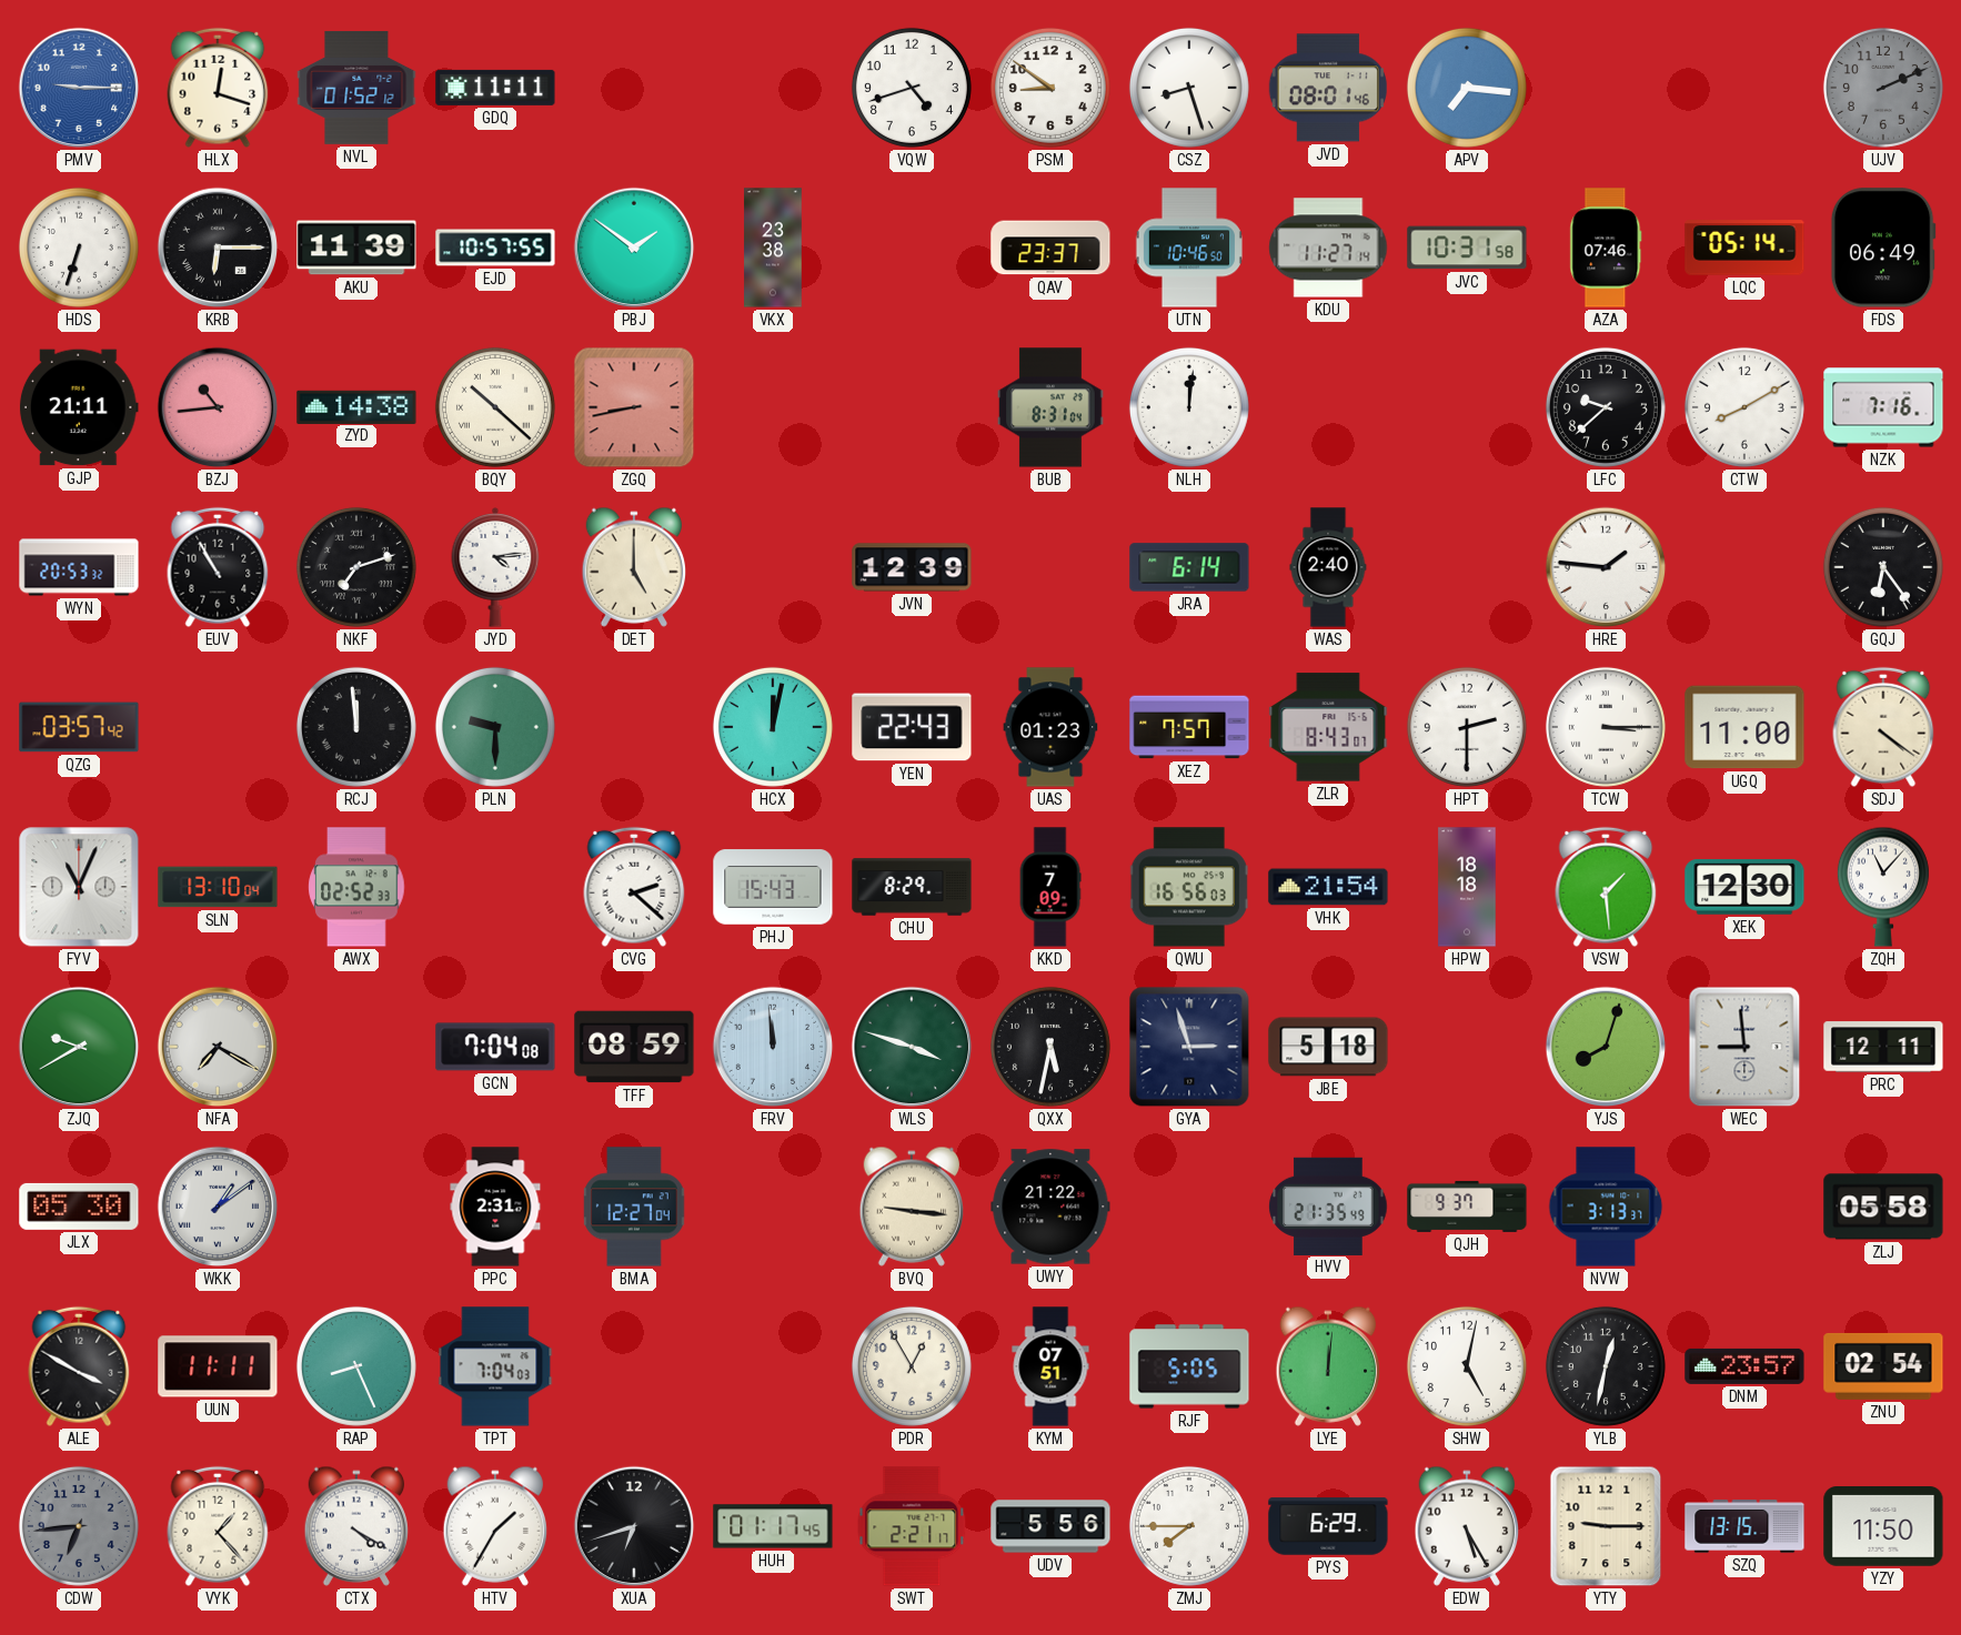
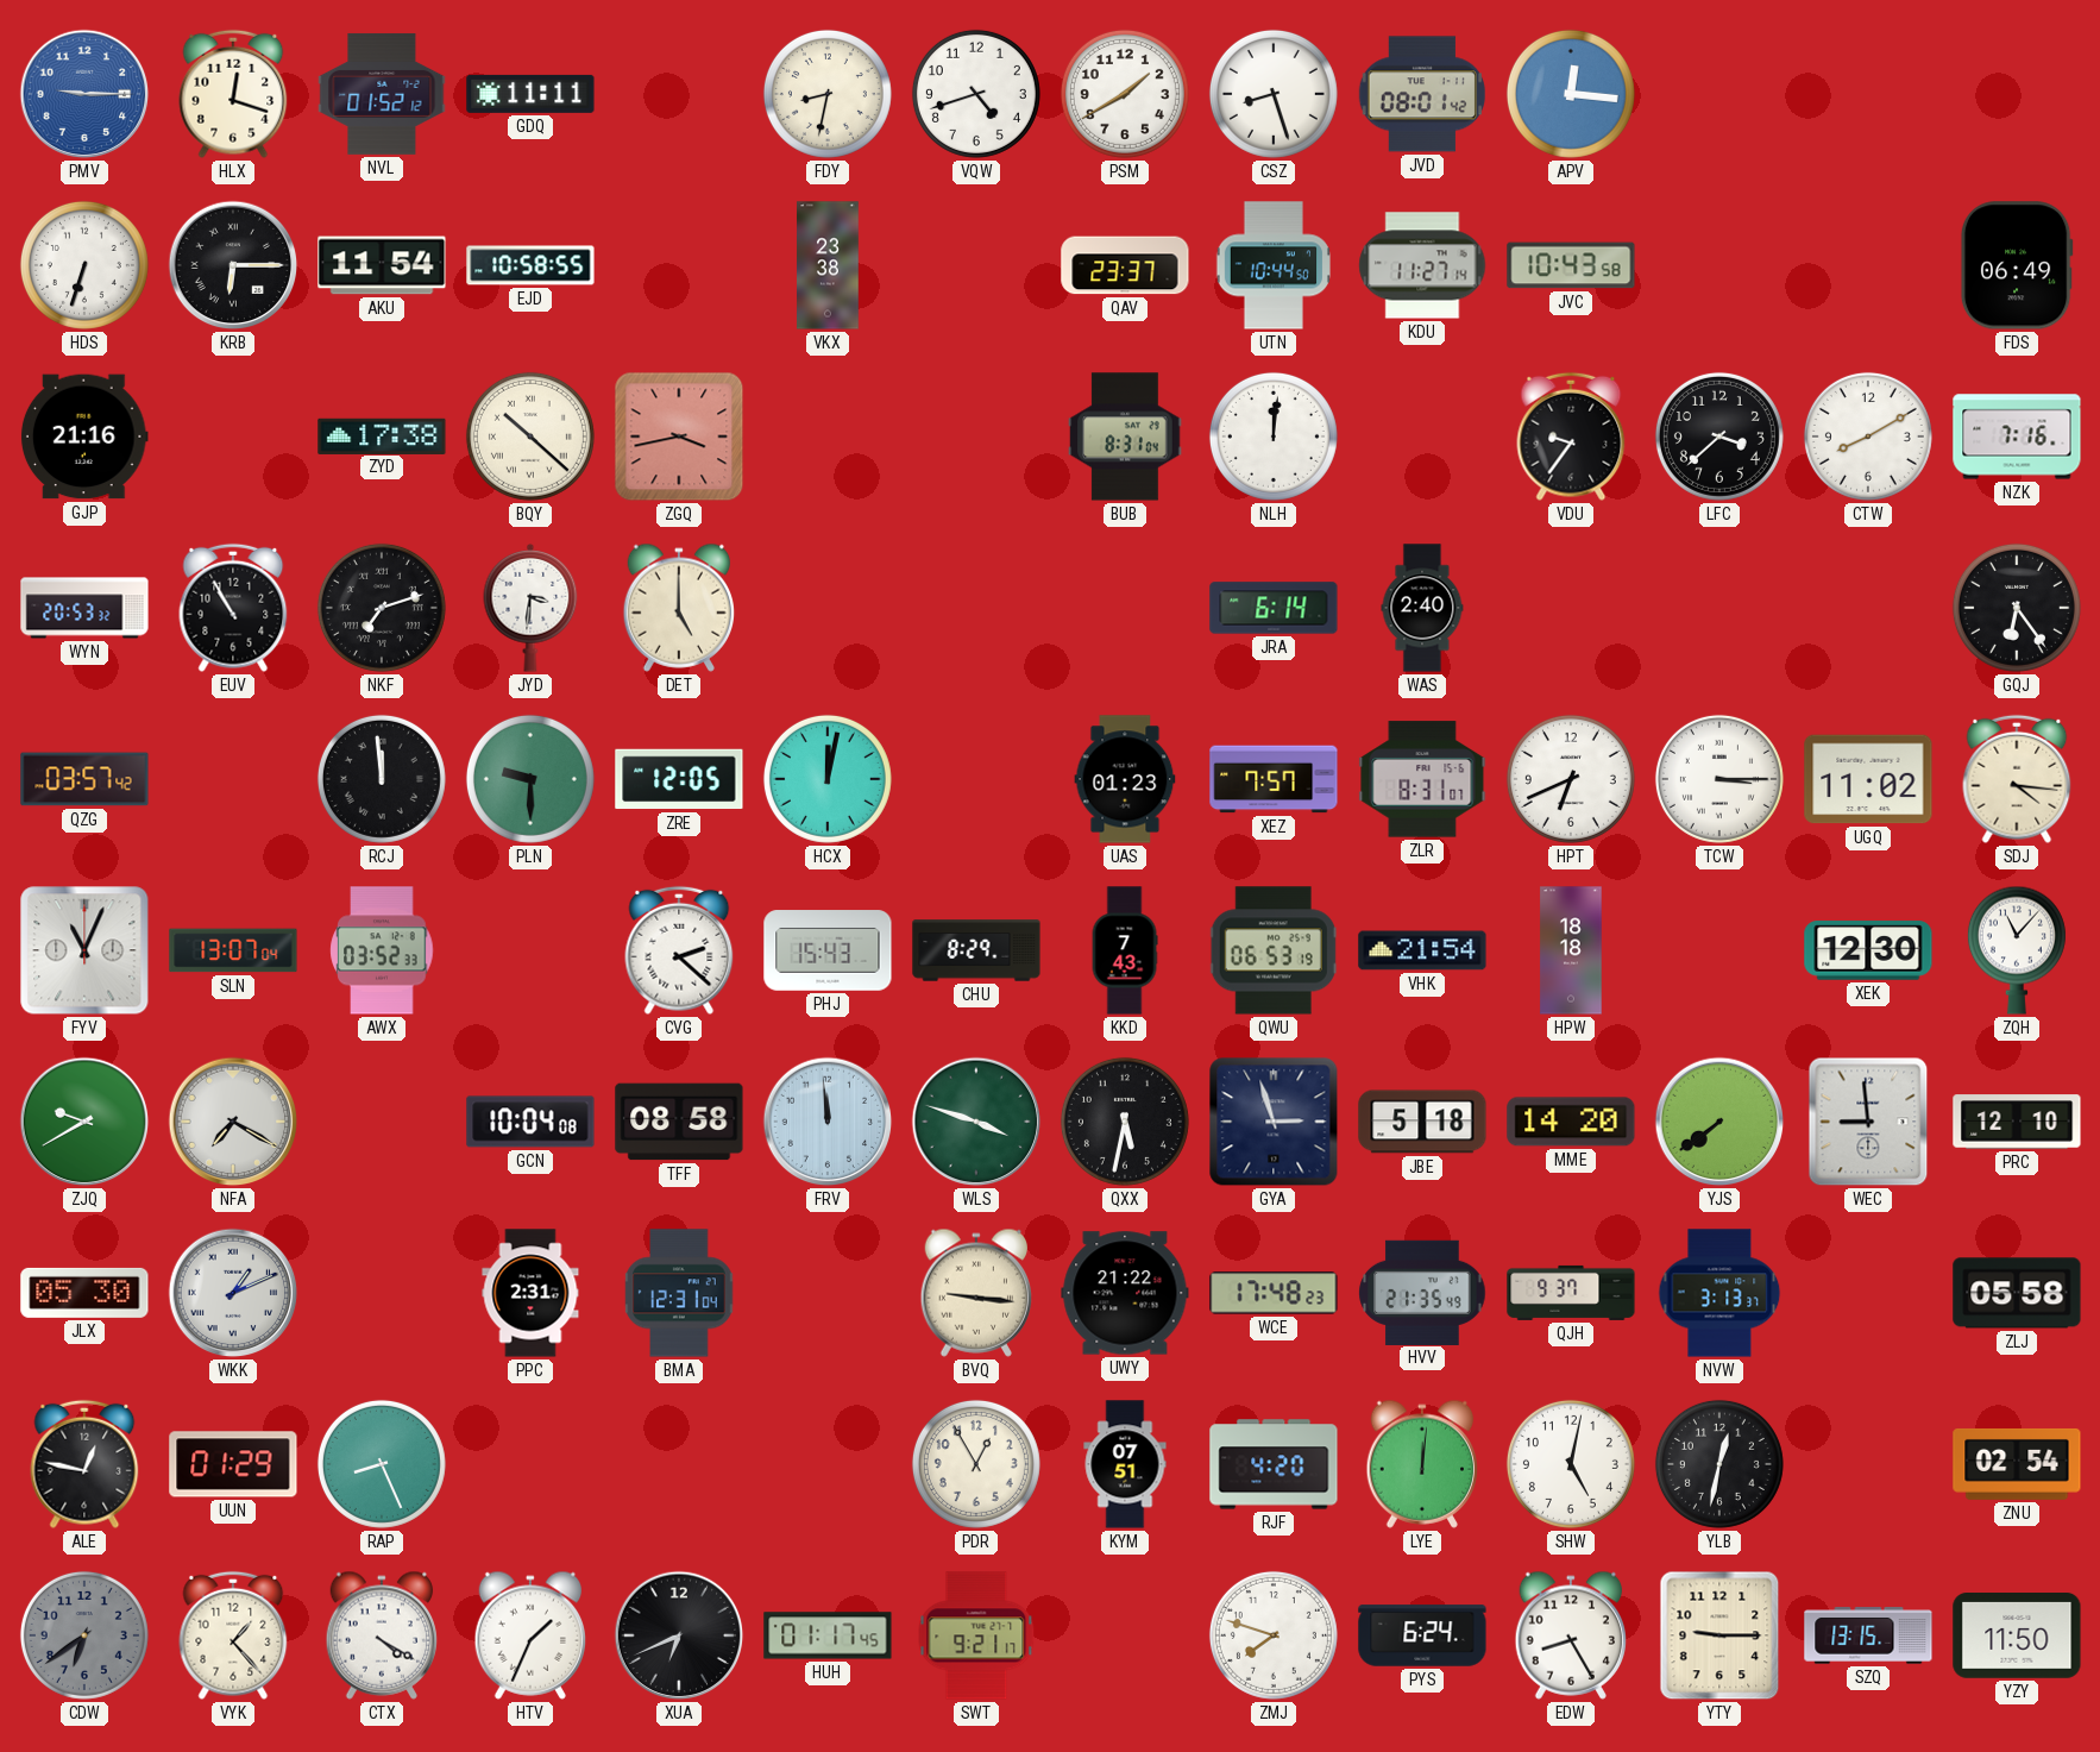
FDY: none -> 8:32
PSM: 8:51 -> 1:40
JVD: 08:01:46 -> 08:01:42
APV: 7:16 -> 12:16
UJV: 2:11 -> none
AKU: 11:39 -> 11:54
EJD: 10:57 -> 10:58
PBJ: 1:51 -> none
UTN: 10:46 -> 10:44
JVC: 10:31 -> 10:43
AZA: 07:46 -> none
LQC: 05:14 -> none
GJP: 21:11 -> 21:16
BZJ: 10:44 -> none
ZYD: 14:38 -> 17:38
ZGQ: 8:43 -> 3:43
VDU: none -> 9:36
LFC: 9:38 -> 3:38
JYD: 4:14 -> 3:31
JVN: 12:39 -> none
HRE: 1:46 -> none
ZRE: none -> 12:05
YEN: 22:43 -> none
ZLR: 8:43 -> 8:31
HPT: 2:30 -> 6:41
UGQ: 11:00 -> 11:02
SDJ: 4:21 -> 4:16
SLN: 13:10 -> 13:07
AWX: 02:52 -> 03:52
KKD: 7:09 -> 7:43
QWU: 16:56 -> 06:53
VSW: 1:29 -> none
GCN: 7:04 -> 10:04
TFF: 08:59 -> 08:58
MME: none -> 14:20
YJS: 8:03 -> 7:39
PRC: 12:11 -> 12:10
WKK: 1:09 -> 1:11
BMA: 12:27 -> 12:31
WCE: none -> 17:48
ALE: 3:50 -> 12:47
UUN: 11:11 -> 01:29
TPT: 7:04 -> none
RJF: 5:05 -> 4:20
DNM: 23:57 -> none
CDW: 6:44 -> 6:39
HTV: 1:35 -> 1:34
XUA: 6:42 -> 6:41
SWT: 2:21 -> 9:21
UDV: 5:56 -> none
ZMJ: 7:45 -> 7:48
PYS: 6:29 -> 6:24
EDW: 5:25 -> 8:25
